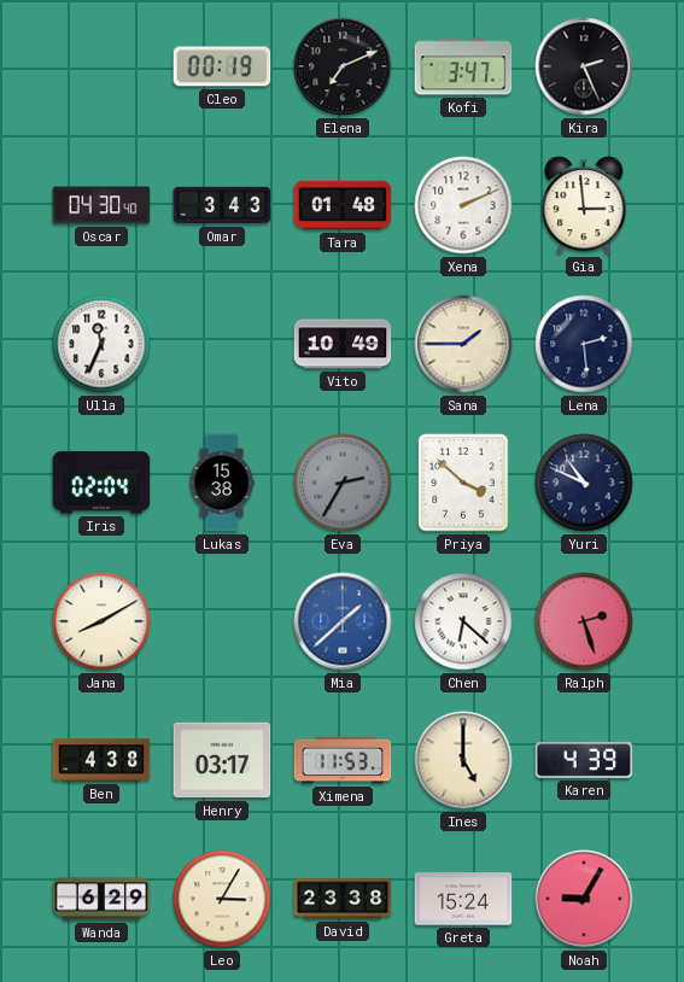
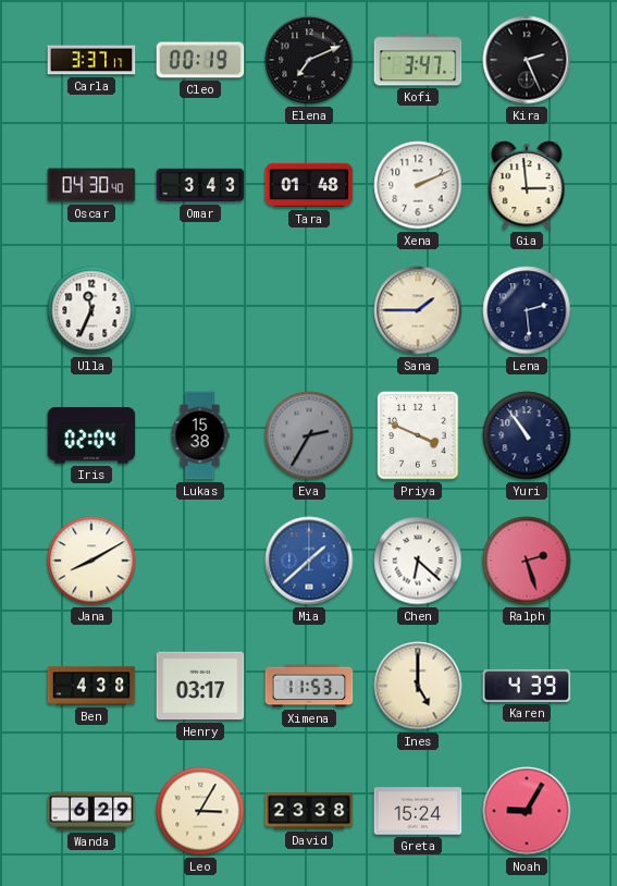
Carla: none -> 3:37
Vito: 10:49 -> none
Priya: 3:52 -> 3:49
Yuri: 10:49 -> 10:54
